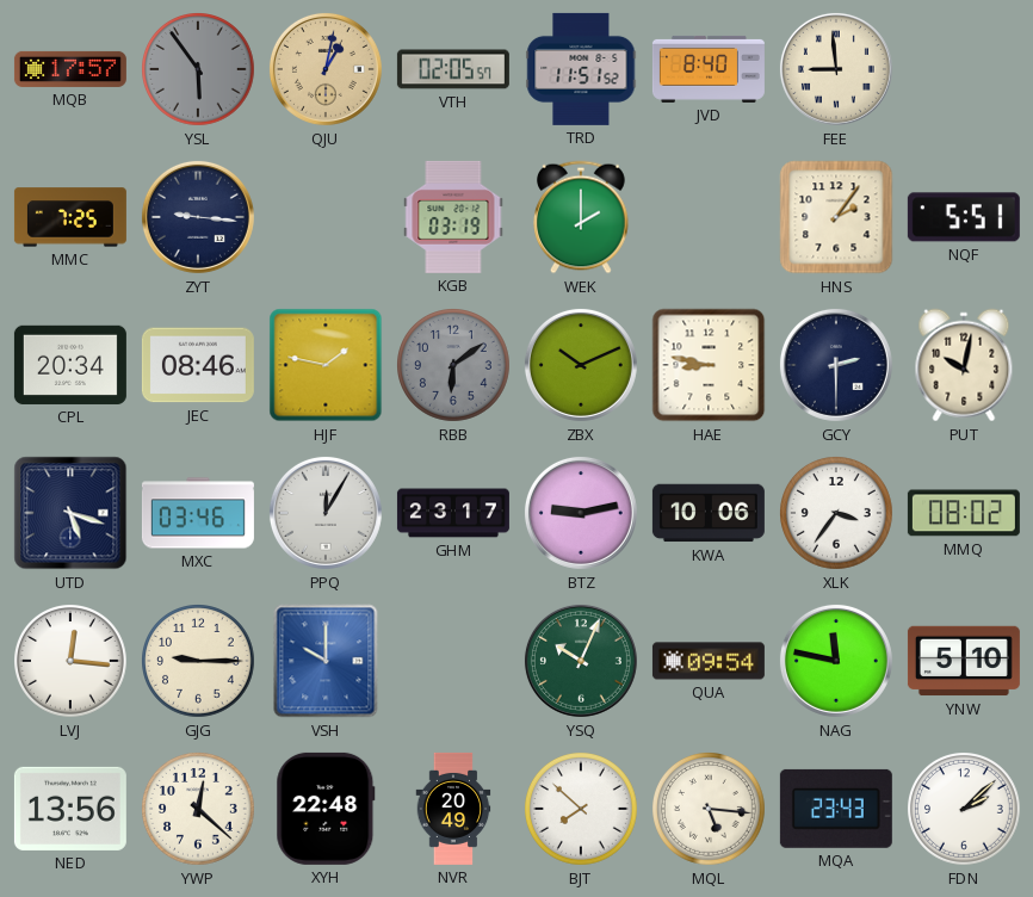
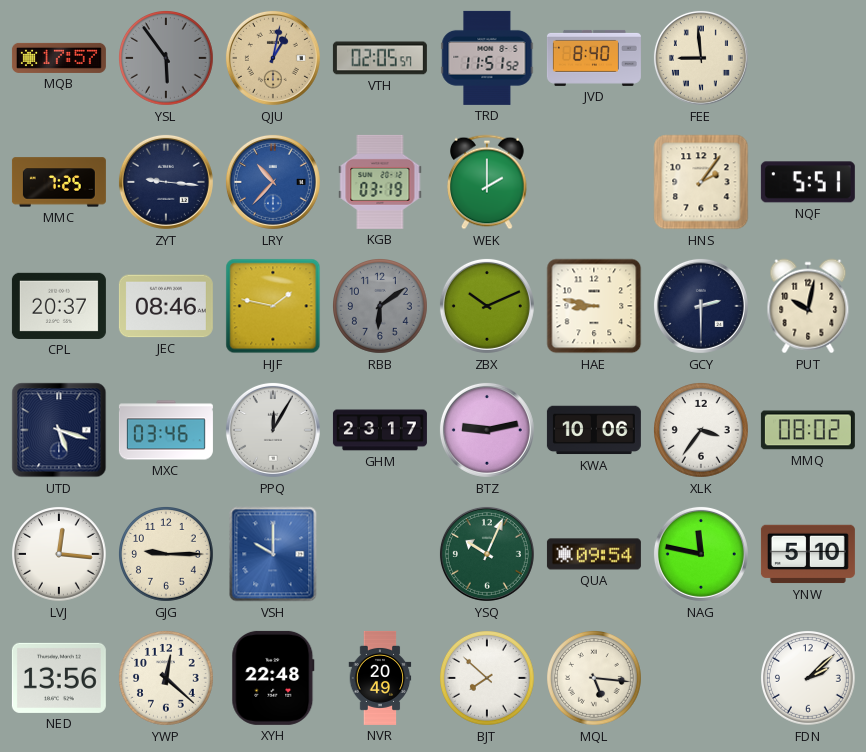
LRY: none -> 10:37
CPL: 20:34 -> 20:37
MQA: 23:43 -> none
